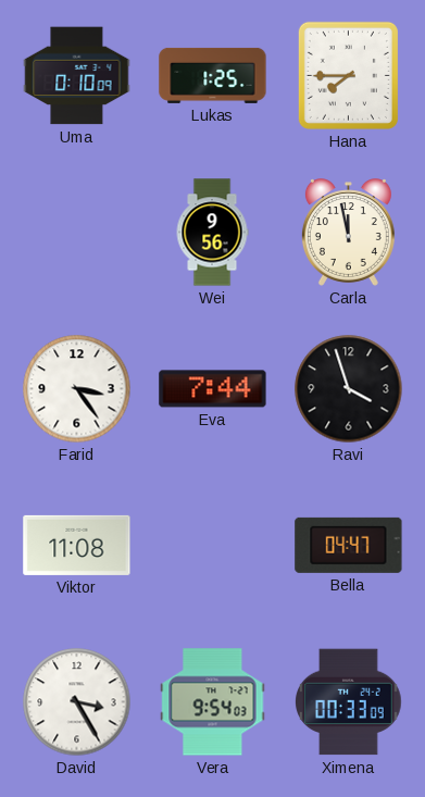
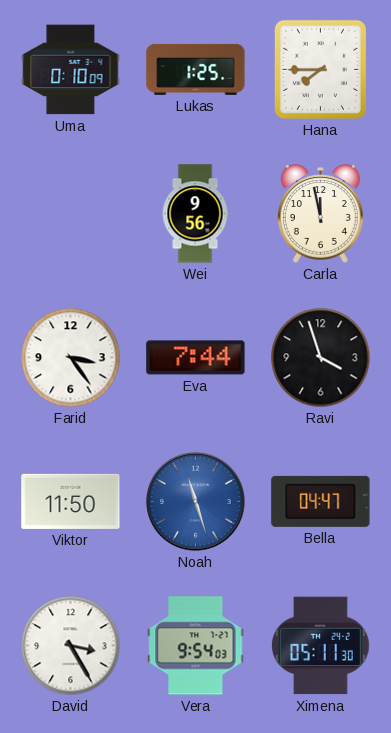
Viktor: 11:08 -> 11:50
Noah: none -> 11:27
Ximena: 00:33 -> 05:11
